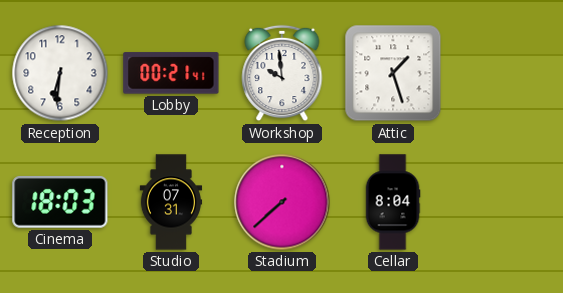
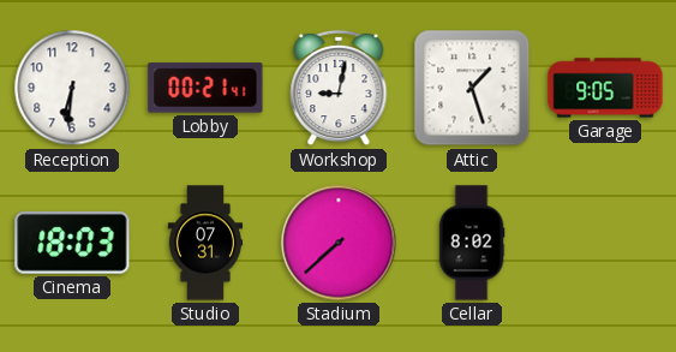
Workshop: 9:59 -> 9:02
Garage: none -> 9:05
Cellar: 8:04 -> 8:02
